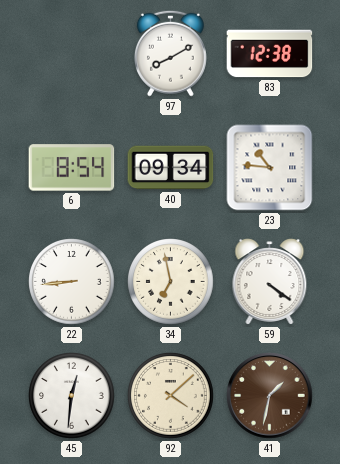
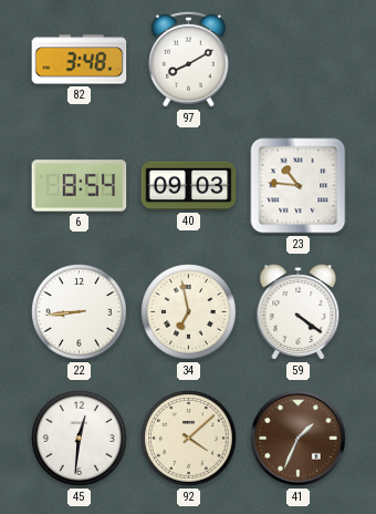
82: none -> 3:48
83: 12:38 -> none
40: 09:34 -> 09:03
41: 1:32 -> 1:34
